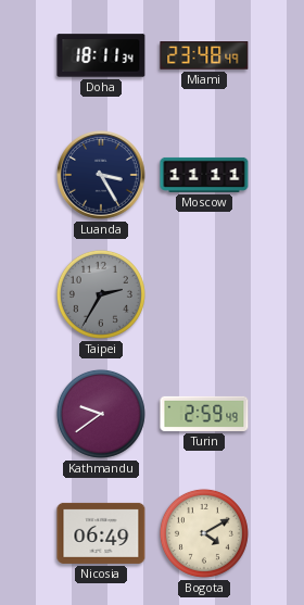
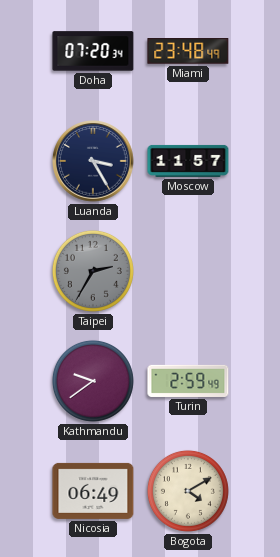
Doha: 18:11 -> 07:20
Moscow: 11:11 -> 11:57
